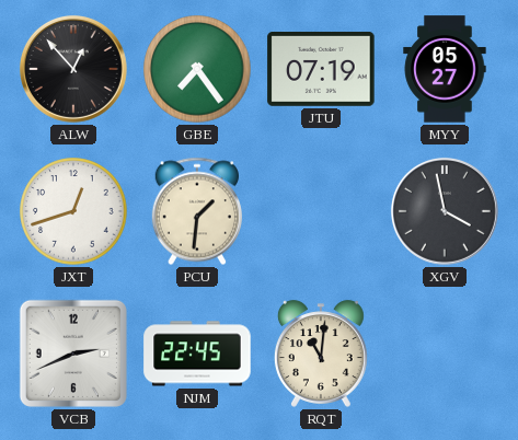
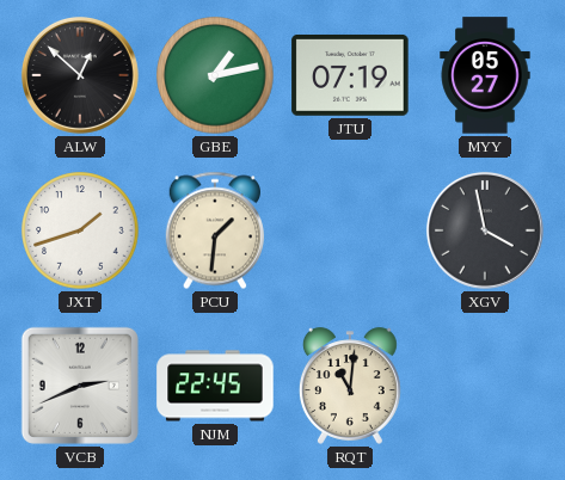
ALW: 12:53 -> 12:52
GBE: 7:24 -> 1:13
JXT: 12:42 -> 1:42
